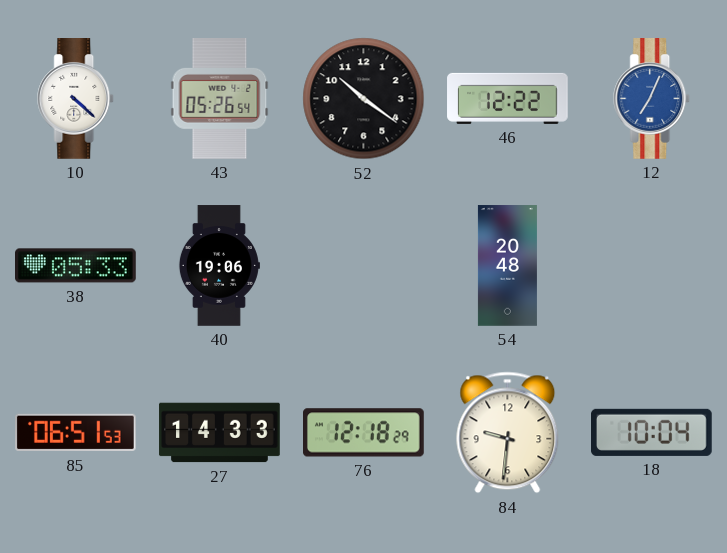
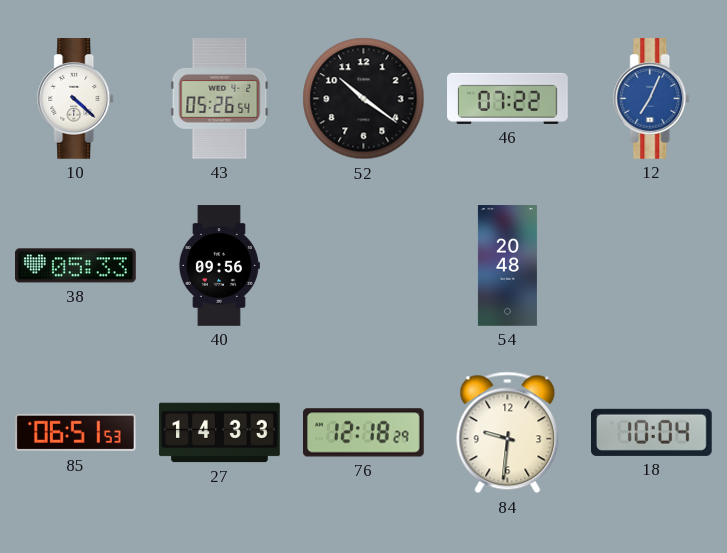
46: 12:22 -> 07:22
40: 19:06 -> 09:56
